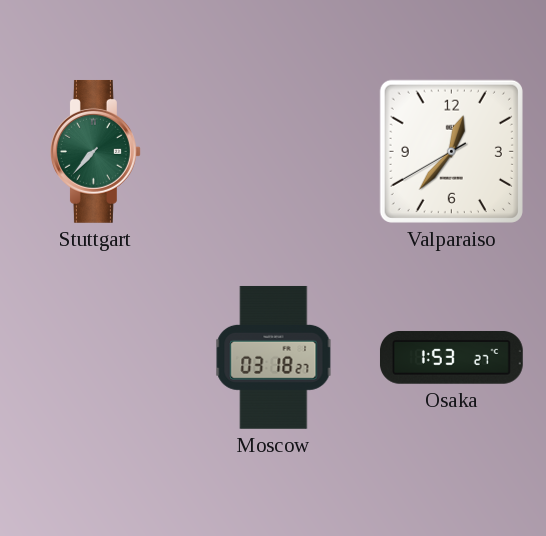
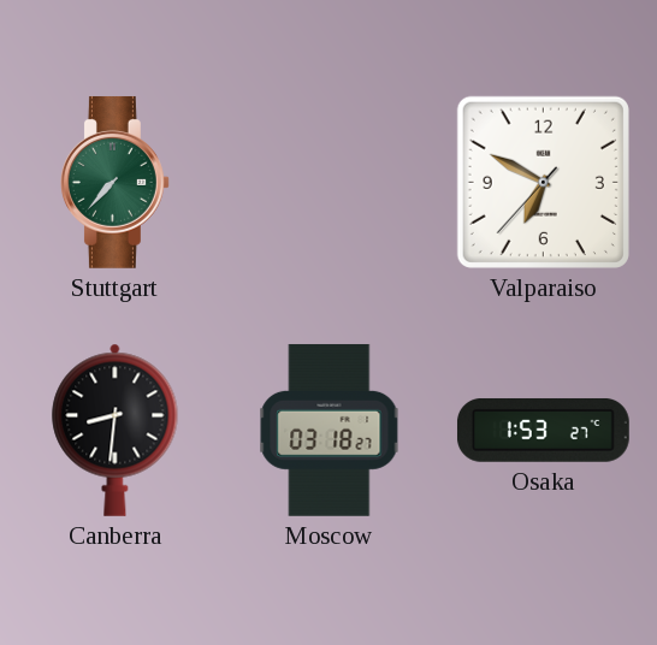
Valparaiso: 12:36 -> 6:49
Canberra: none -> 8:31
